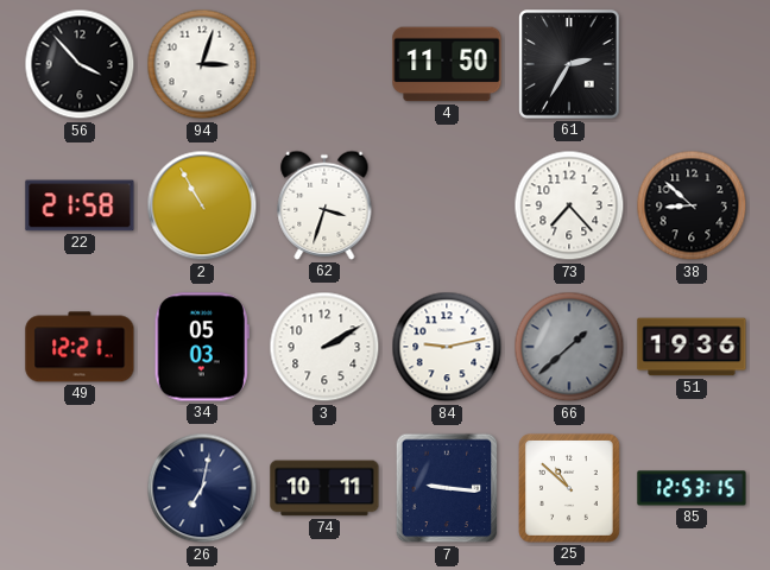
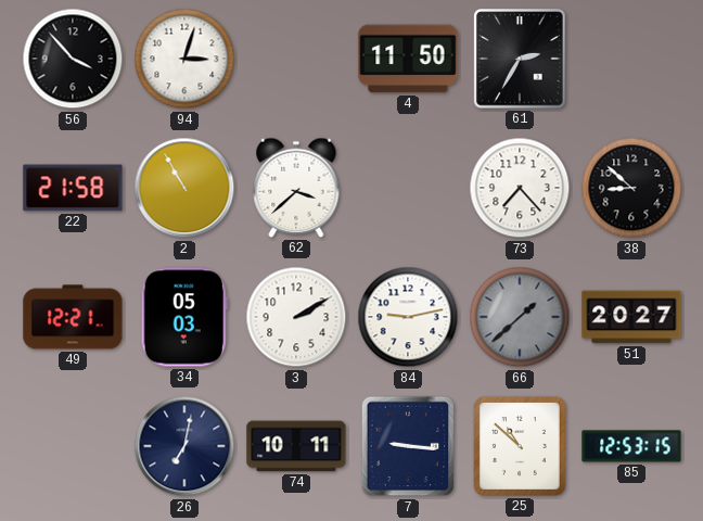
62: 3:33 -> 3:38
51: 19:36 -> 20:27
